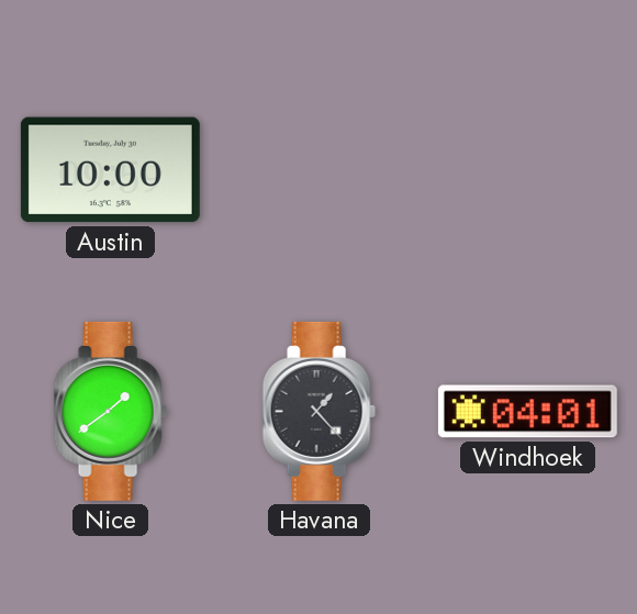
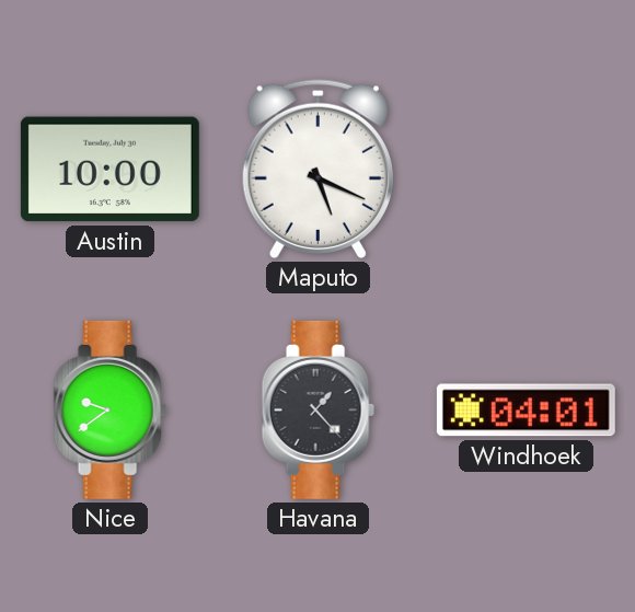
Maputo: none -> 5:19
Nice: 1:39 -> 9:39
